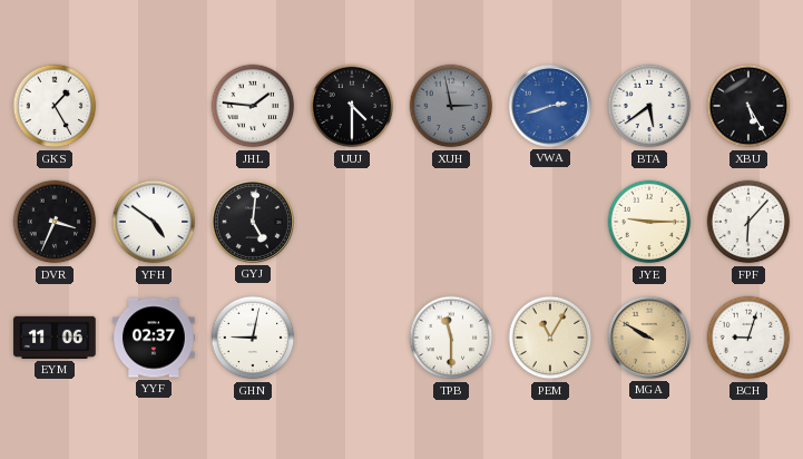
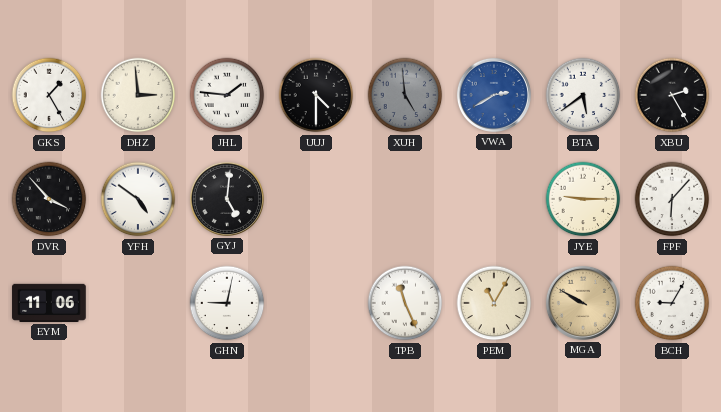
DHZ: none -> 2:59
XUH: 2:58 -> 4:59
VWA: 2:42 -> 2:40
XBU: 5:25 -> 2:25
DVR: 3:34 -> 3:53
YYF: 02:37 -> none
TPB: 11:30 -> 11:26
BCH: 9:03 -> 9:05
